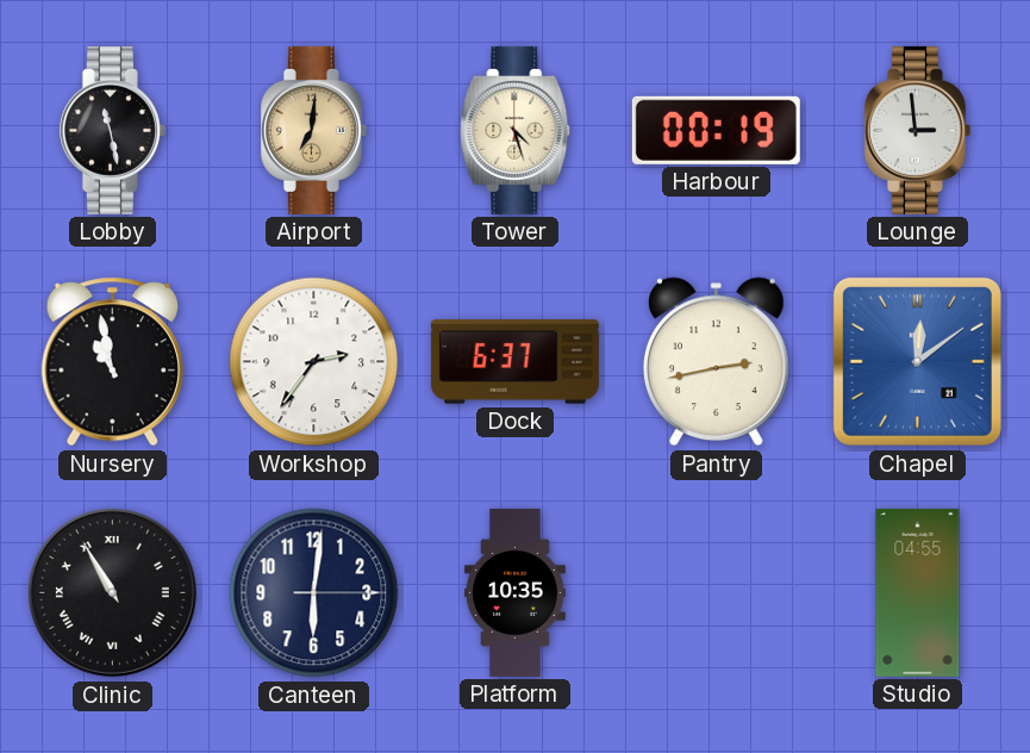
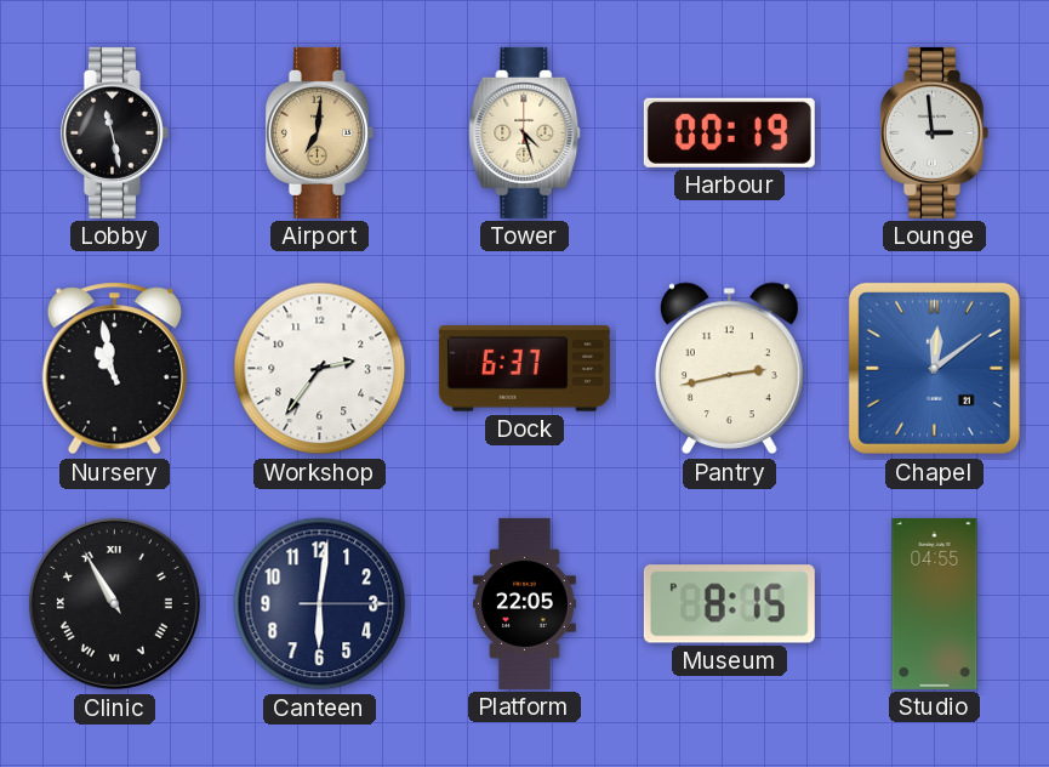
Platform: 10:35 -> 22:05
Museum: none -> 8:15
